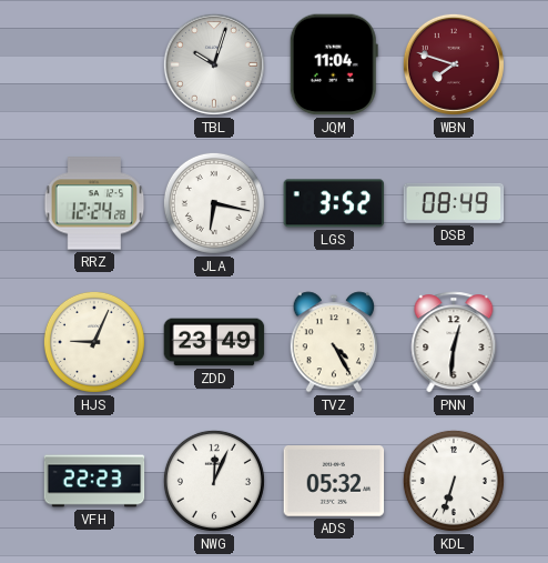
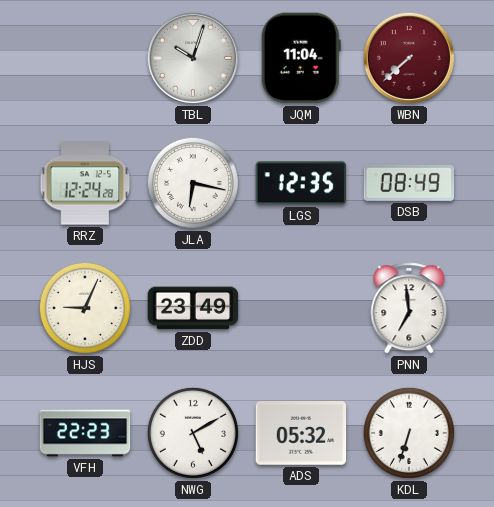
WBN: 7:48 -> 7:38
LGS: 3:52 -> 12:35
TVZ: 4:25 -> none
PNN: 12:31 -> 6:59
NWG: 12:04 -> 5:10
